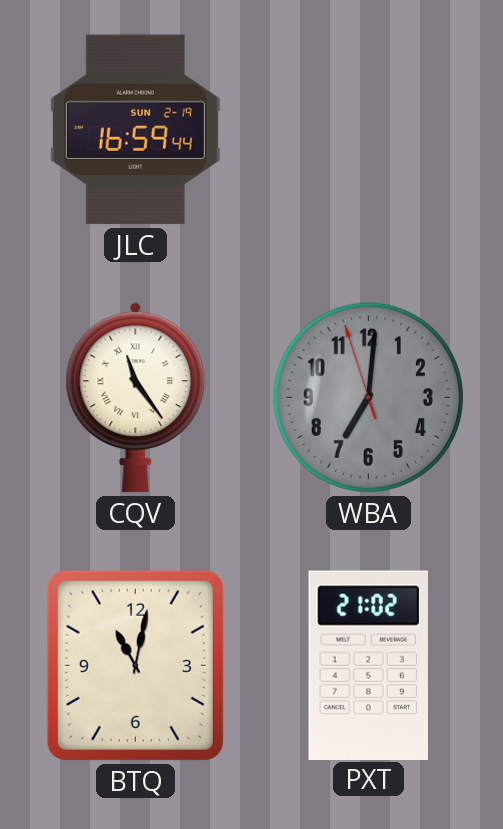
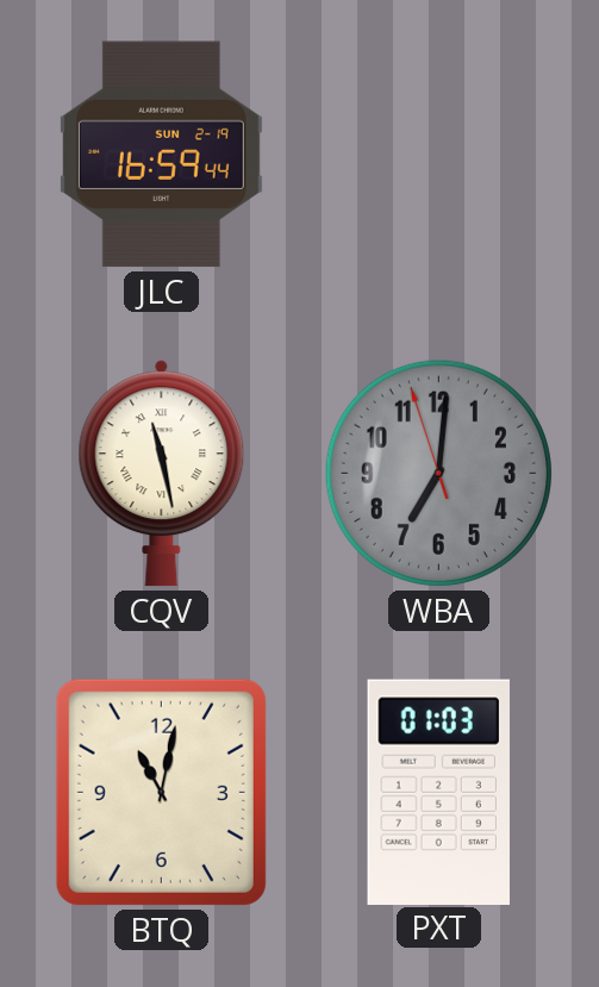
CQV: 11:24 -> 11:28
PXT: 21:02 -> 01:03
